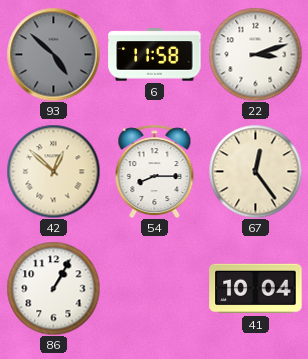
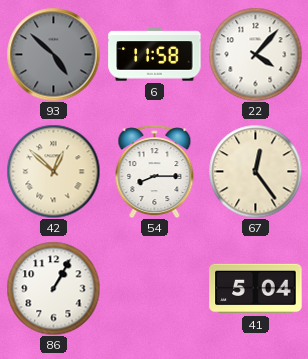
22: 3:12 -> 4:07
41: 10:04 -> 5:04
